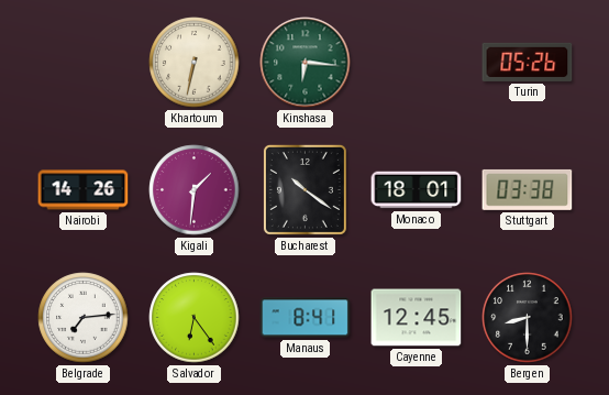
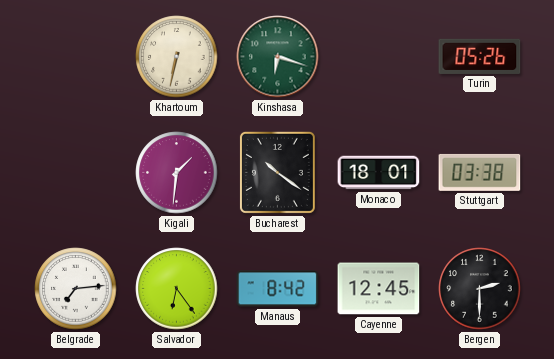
Kinshasa: 6:16 -> 6:18
Nairobi: 14:26 -> none
Manaus: 8:41 -> 8:42
Bergen: 8:30 -> 2:30
